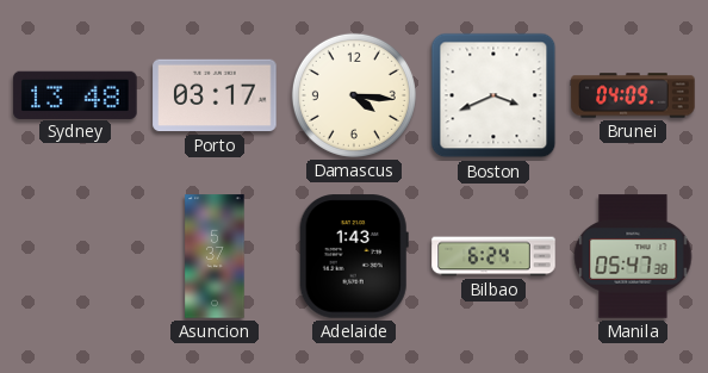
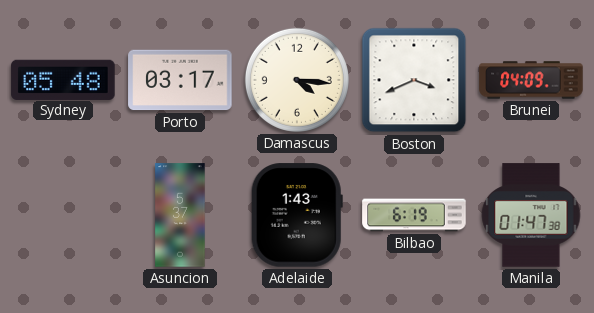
Sydney: 13:48 -> 05:48
Bilbao: 6:24 -> 6:19
Manila: 05:47 -> 01:47
